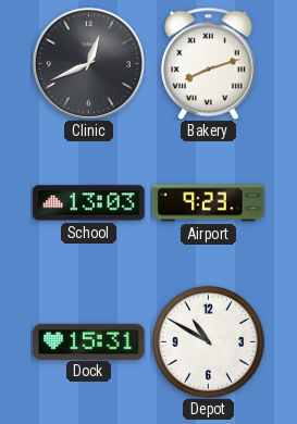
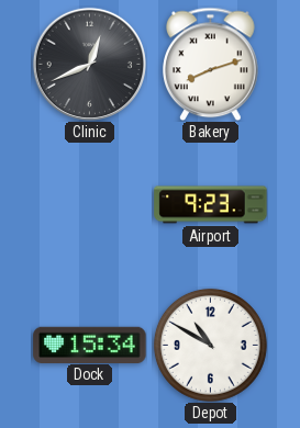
School: 13:03 -> none
Dock: 15:31 -> 15:34
